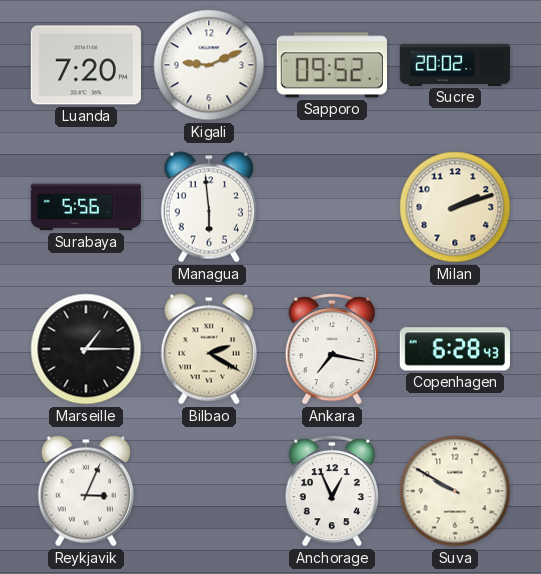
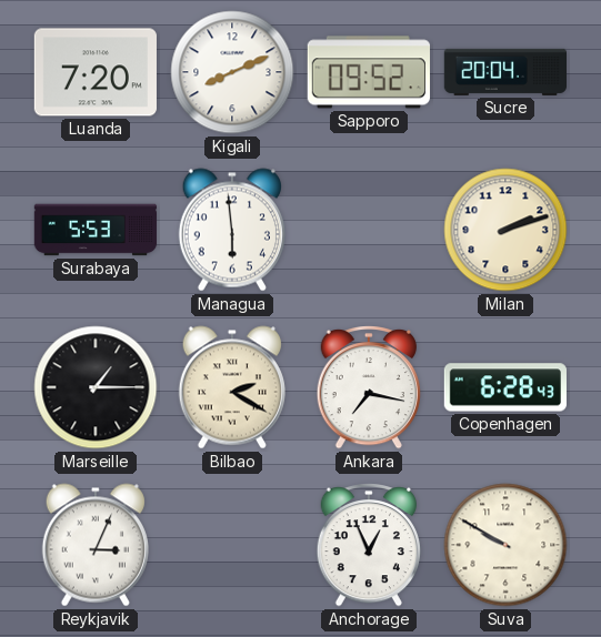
Kigali: 9:11 -> 8:11
Sucre: 20:02 -> 20:04
Surabaya: 5:56 -> 5:53
